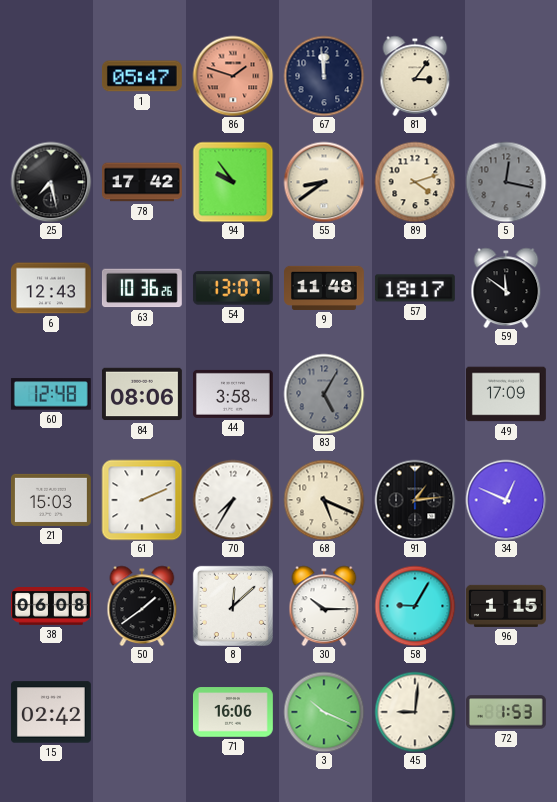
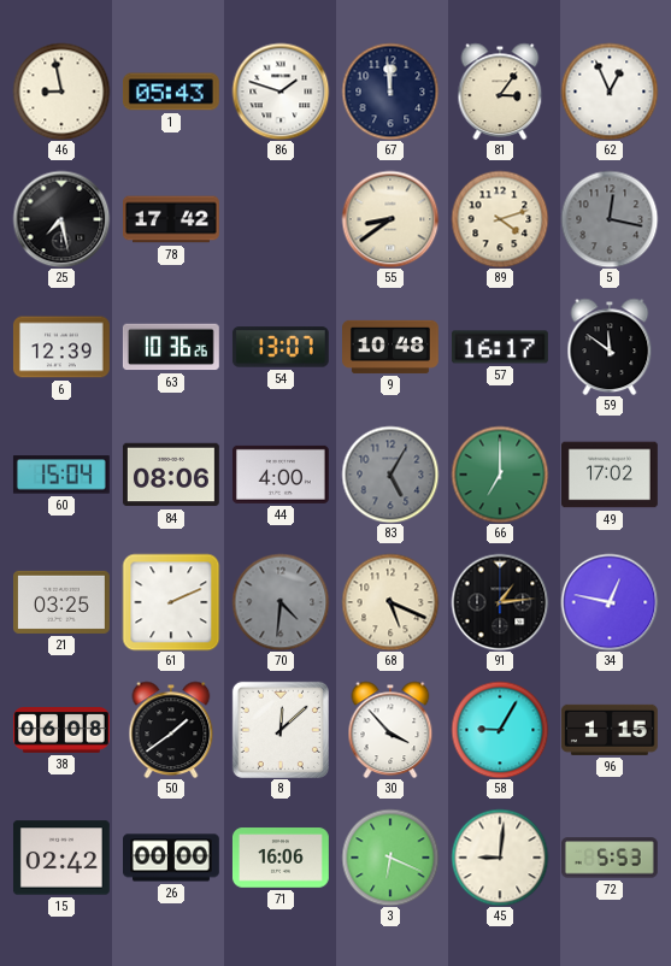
46: none -> 8:58
1: 05:47 -> 05:43
86 dial: salmon -> white
62: none -> 12:56
94: 9:54 -> none
6: 12:43 -> 12:39
9: 11:48 -> 10:48
57: 18:17 -> 16:17
60: 12:48 -> 15:04
44: 3:58 -> 4:00
66: none -> 7:00
49: 17:09 -> 17:02
21: 15:03 -> 03:25
70: 7:35 -> 4:31
70 dial: white -> grey
34: 12:49 -> 12:47
30: 10:15 -> 3:53
26: none -> 00:00
3: 10:19 -> 6:19
72: 1:53 -> 5:53
